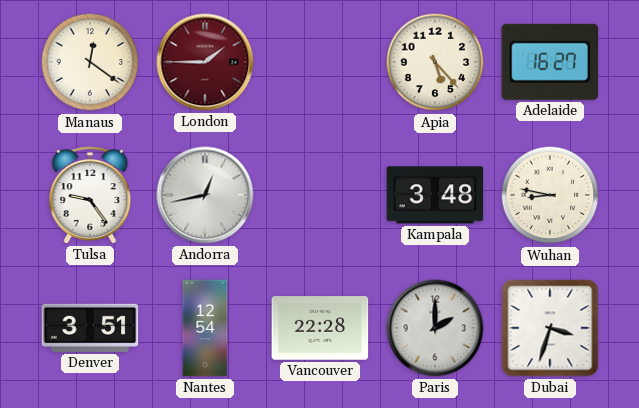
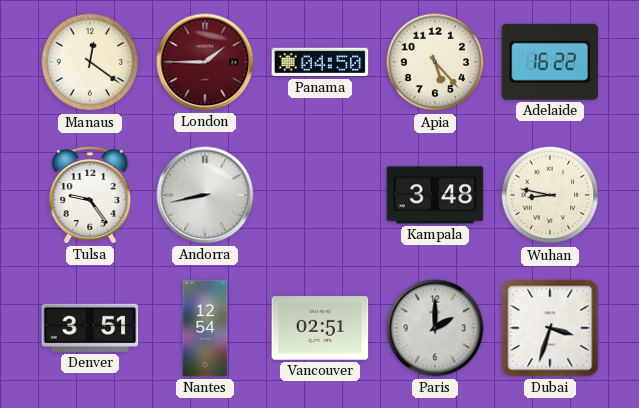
Panama: none -> 04:50
Adelaide: 16:27 -> 16:22
Andorra: 12:43 -> 8:43
Vancouver: 22:28 -> 02:51
